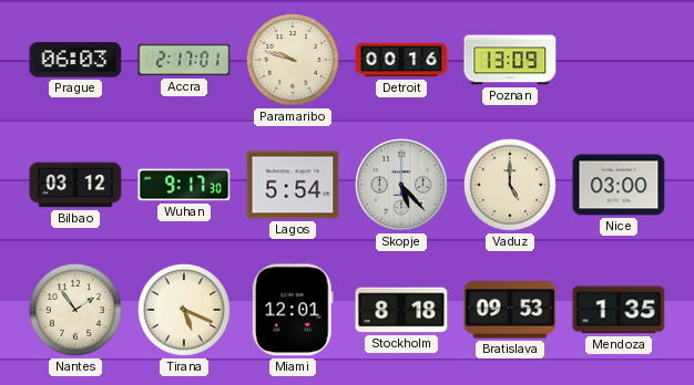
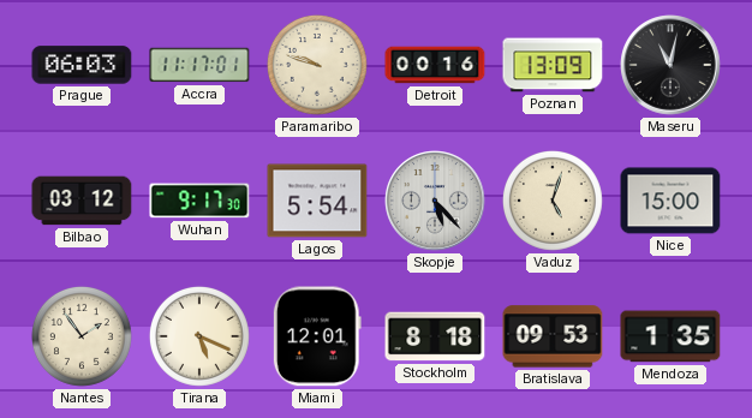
Accra: 2:17 -> 11:17
Maseru: none -> 11:02
Vaduz: 5:00 -> 5:03
Nice: 03:00 -> 15:00
